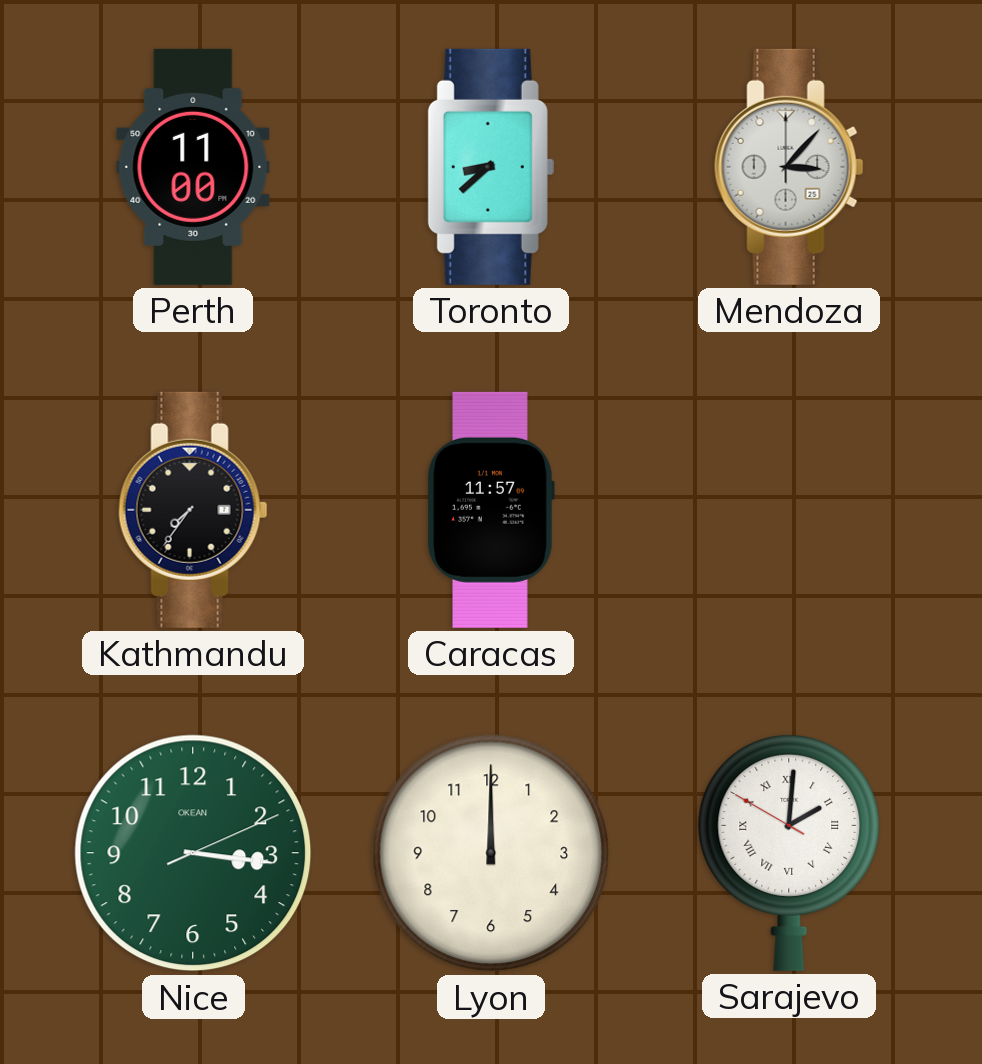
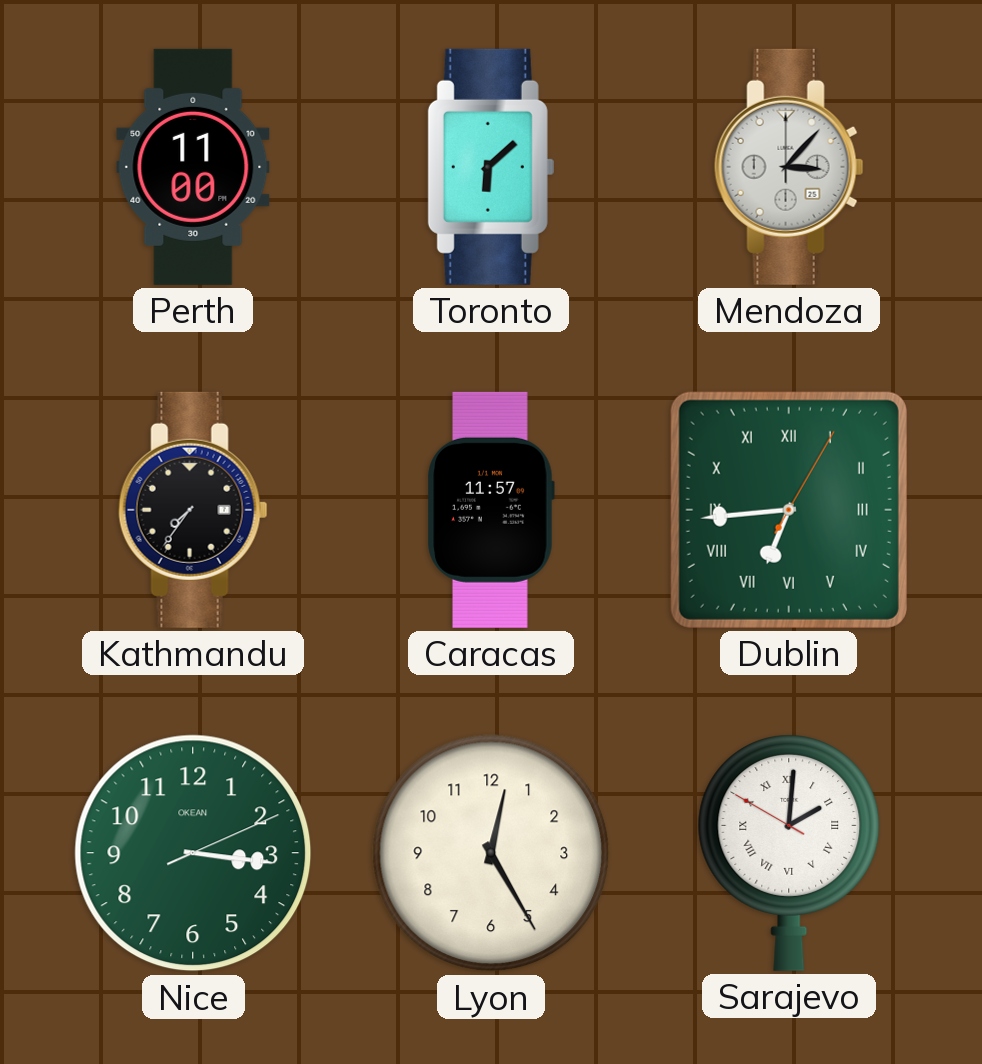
Toronto: 8:38 -> 6:08
Dublin: none -> 6:44
Lyon: 12:00 -> 12:25
